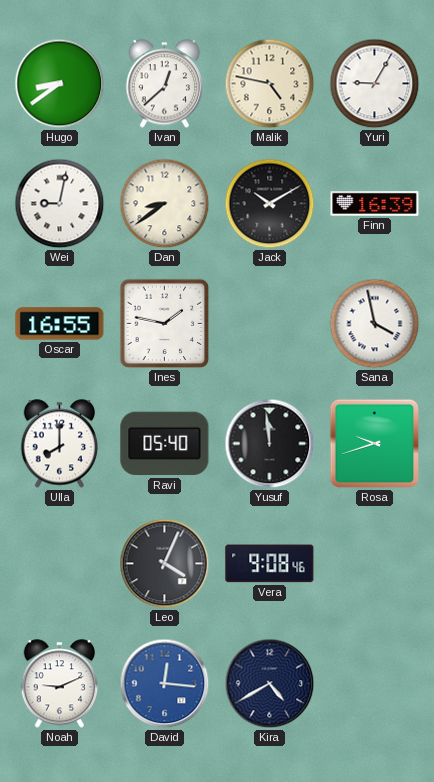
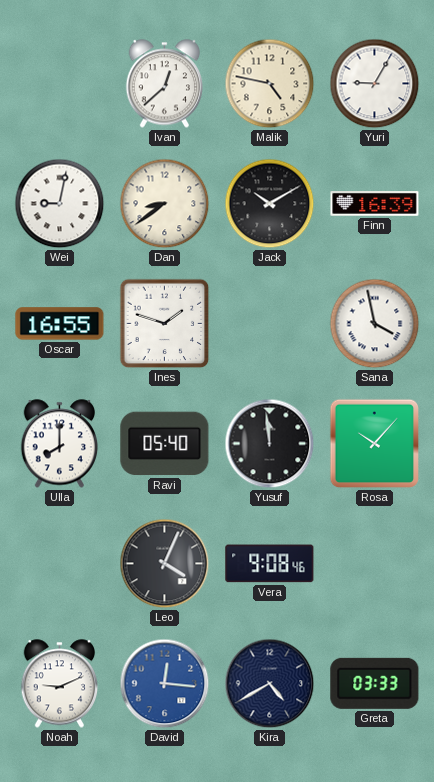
Hugo: 8:39 -> none
Ines: 1:47 -> 1:48
Rosa: 9:42 -> 10:07
Greta: none -> 03:33
